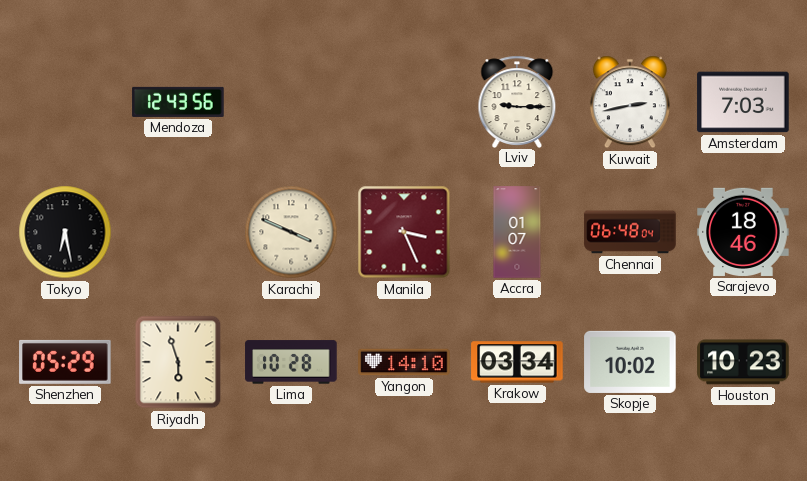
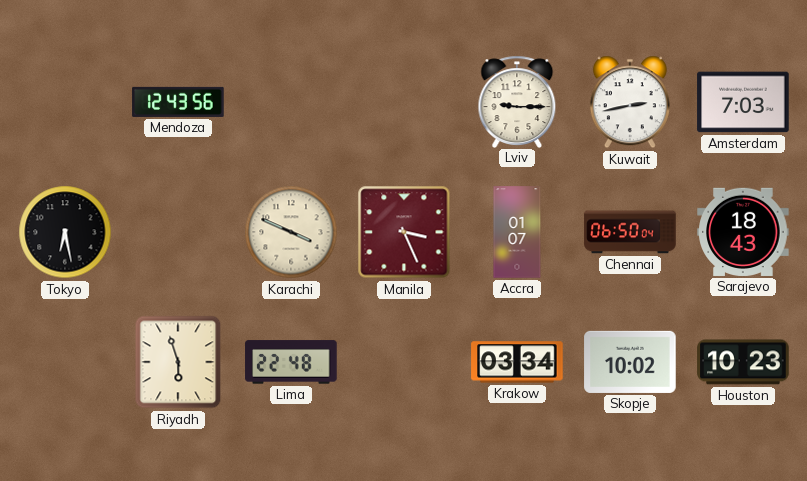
Chennai: 06:48 -> 06:50
Sarajevo: 18:46 -> 18:43
Shenzhen: 05:29 -> none
Lima: 10:28 -> 22:48
Yangon: 14:10 -> none
